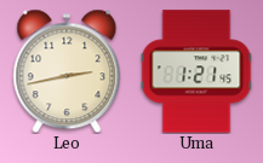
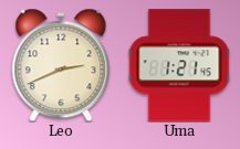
Leo: 2:43 -> 2:41
